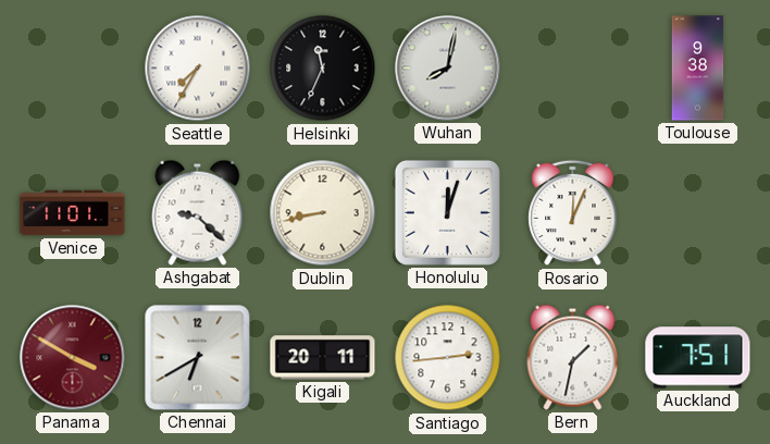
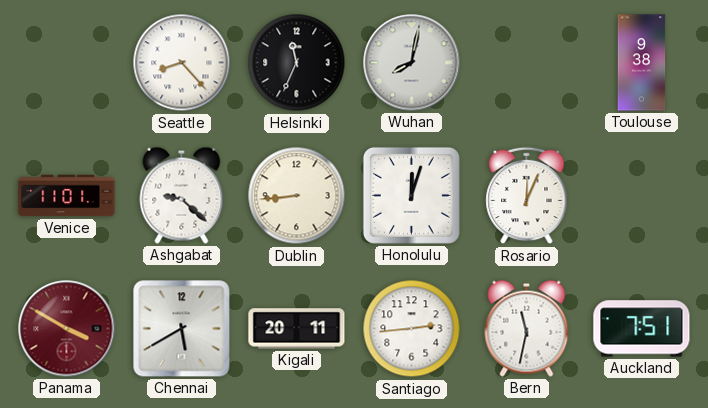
Seattle: 7:35 -> 8:23
Dublin: 8:43 -> 8:44
Chennai: 6:40 -> 5:40
Bern: 1:32 -> 11:32
